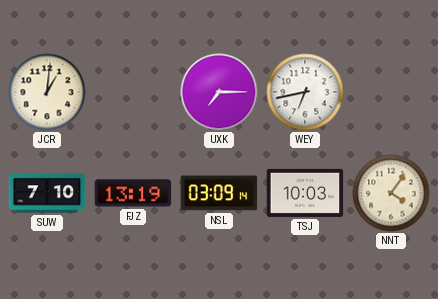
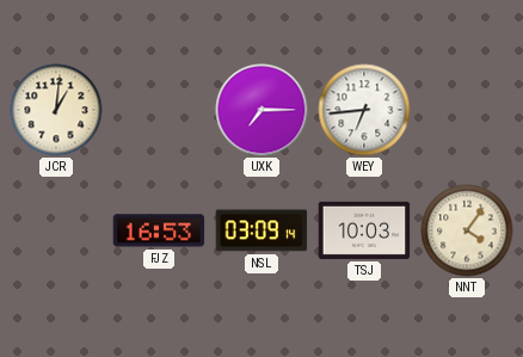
WEY: 6:43 -> 6:44
SUW: 7:10 -> none
FJZ: 13:19 -> 16:53
